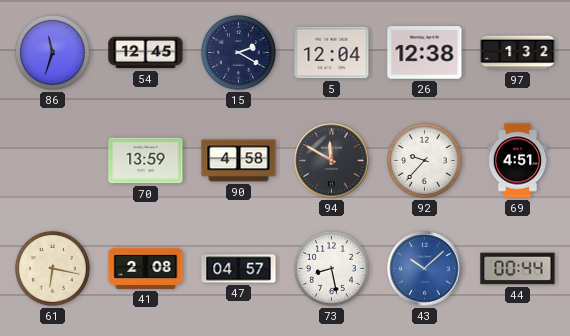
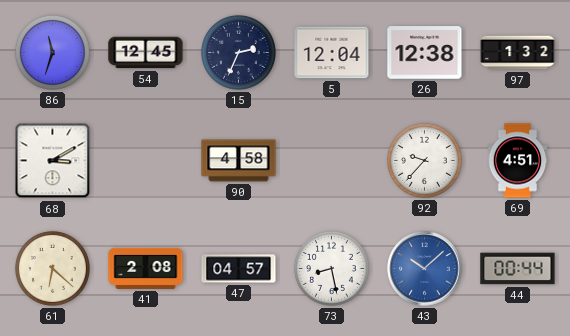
15: 2:20 -> 2:34
68: none -> 3:10
70: 13:59 -> none
94: 11:50 -> none
61: 6:17 -> 6:22
